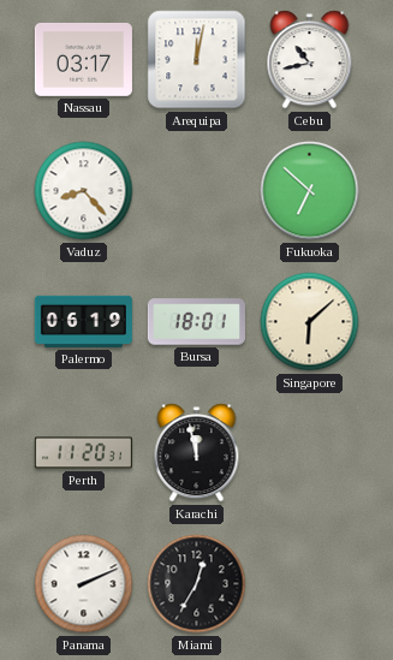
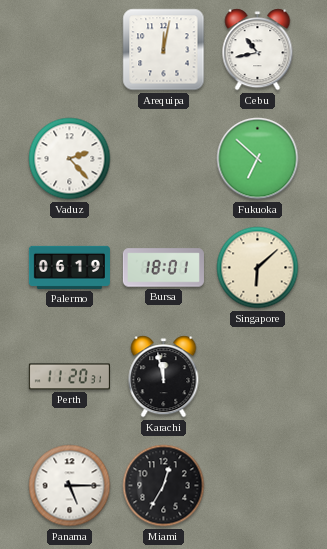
Nassau: 03:17 -> none
Vaduz: 8:23 -> 2:23
Panama: 2:11 -> 5:15
